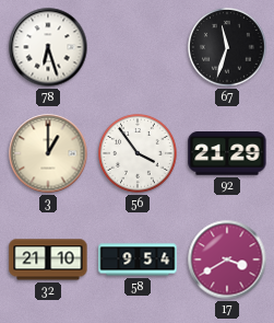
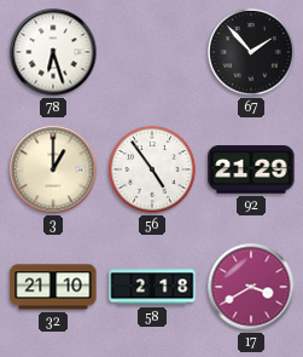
67: 11:33 -> 1:53
56: 3:54 -> 4:54
58: 9:54 -> 2:18
